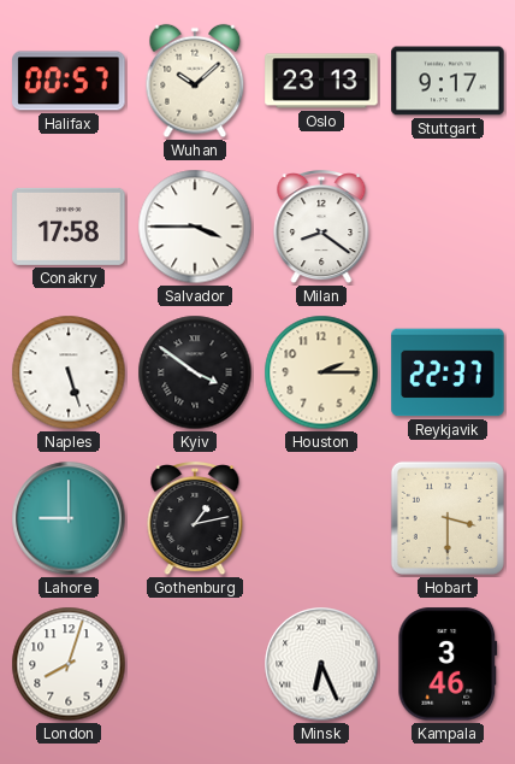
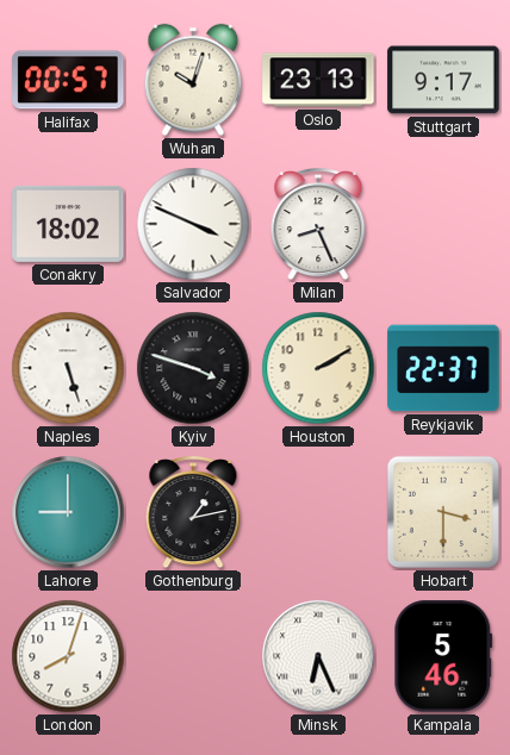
Wuhan: 10:08 -> 10:03
Conakry: 17:58 -> 18:02
Salvador: 3:45 -> 3:49
Milan: 8:21 -> 8:26
Kyiv: 3:51 -> 3:48
Houston: 2:15 -> 2:10
Kampala: 3:46 -> 5:46
